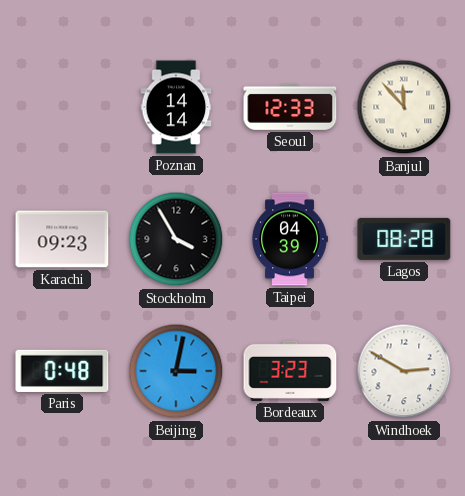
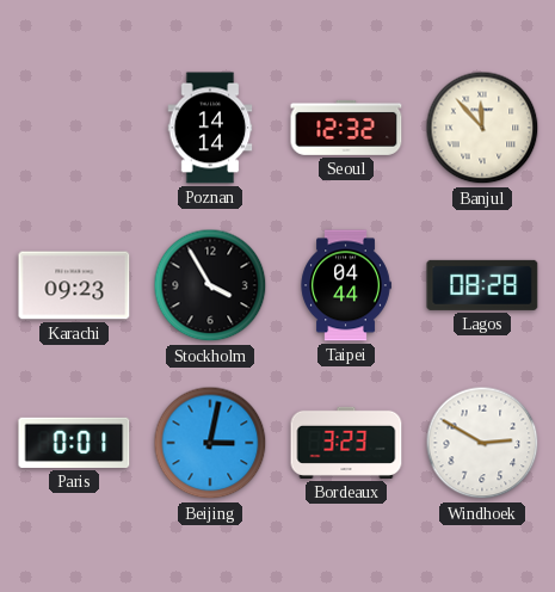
Seoul: 12:33 -> 12:32
Taipei: 04:39 -> 04:44
Paris: 0:48 -> 0:01
